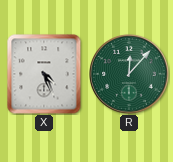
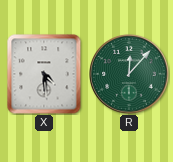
X: 4:26 -> 4:29
